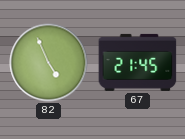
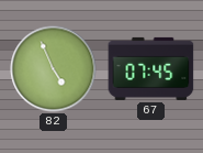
67: 21:45 -> 07:45
